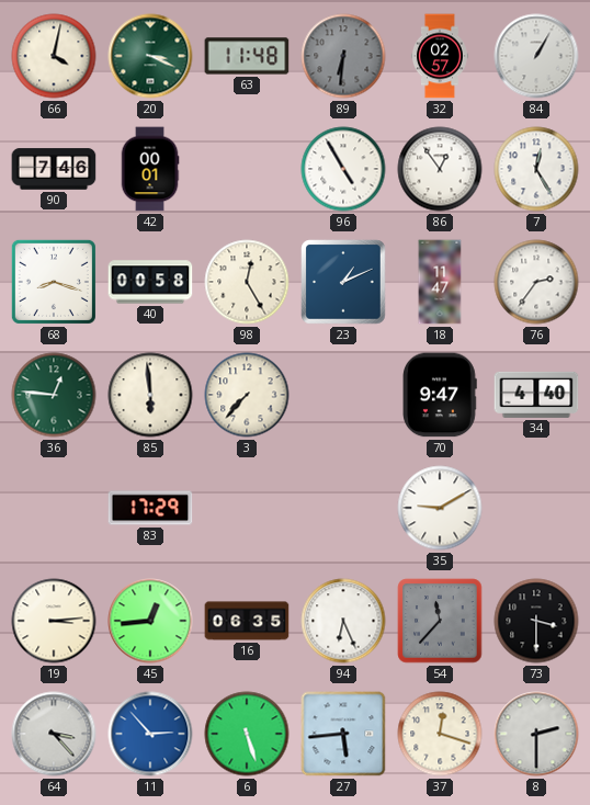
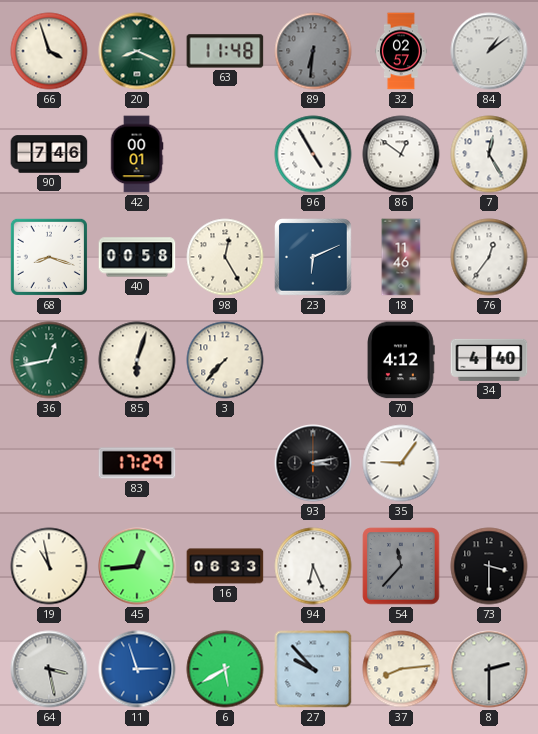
66: 4:02 -> 3:57
20: 3:19 -> 8:19
84: 1:05 -> 1:09
86: 12:54 -> 12:51
23: 1:11 -> 6:11
18: 11:47 -> 11:46
76: 2:36 -> 12:36
36: 12:46 -> 12:43
85: 5:59 -> 6:03
70: 9:47 -> 4:12
93: none -> 3:13
35: 9:10 -> 9:06
19: 3:14 -> 10:58
16: 06:35 -> 06:33
64: 3:23 -> 3:28
11: 2:53 -> 2:57
6: 5:27 -> 5:40
27: 5:44 -> 9:53
37: 12:18 -> 8:14
